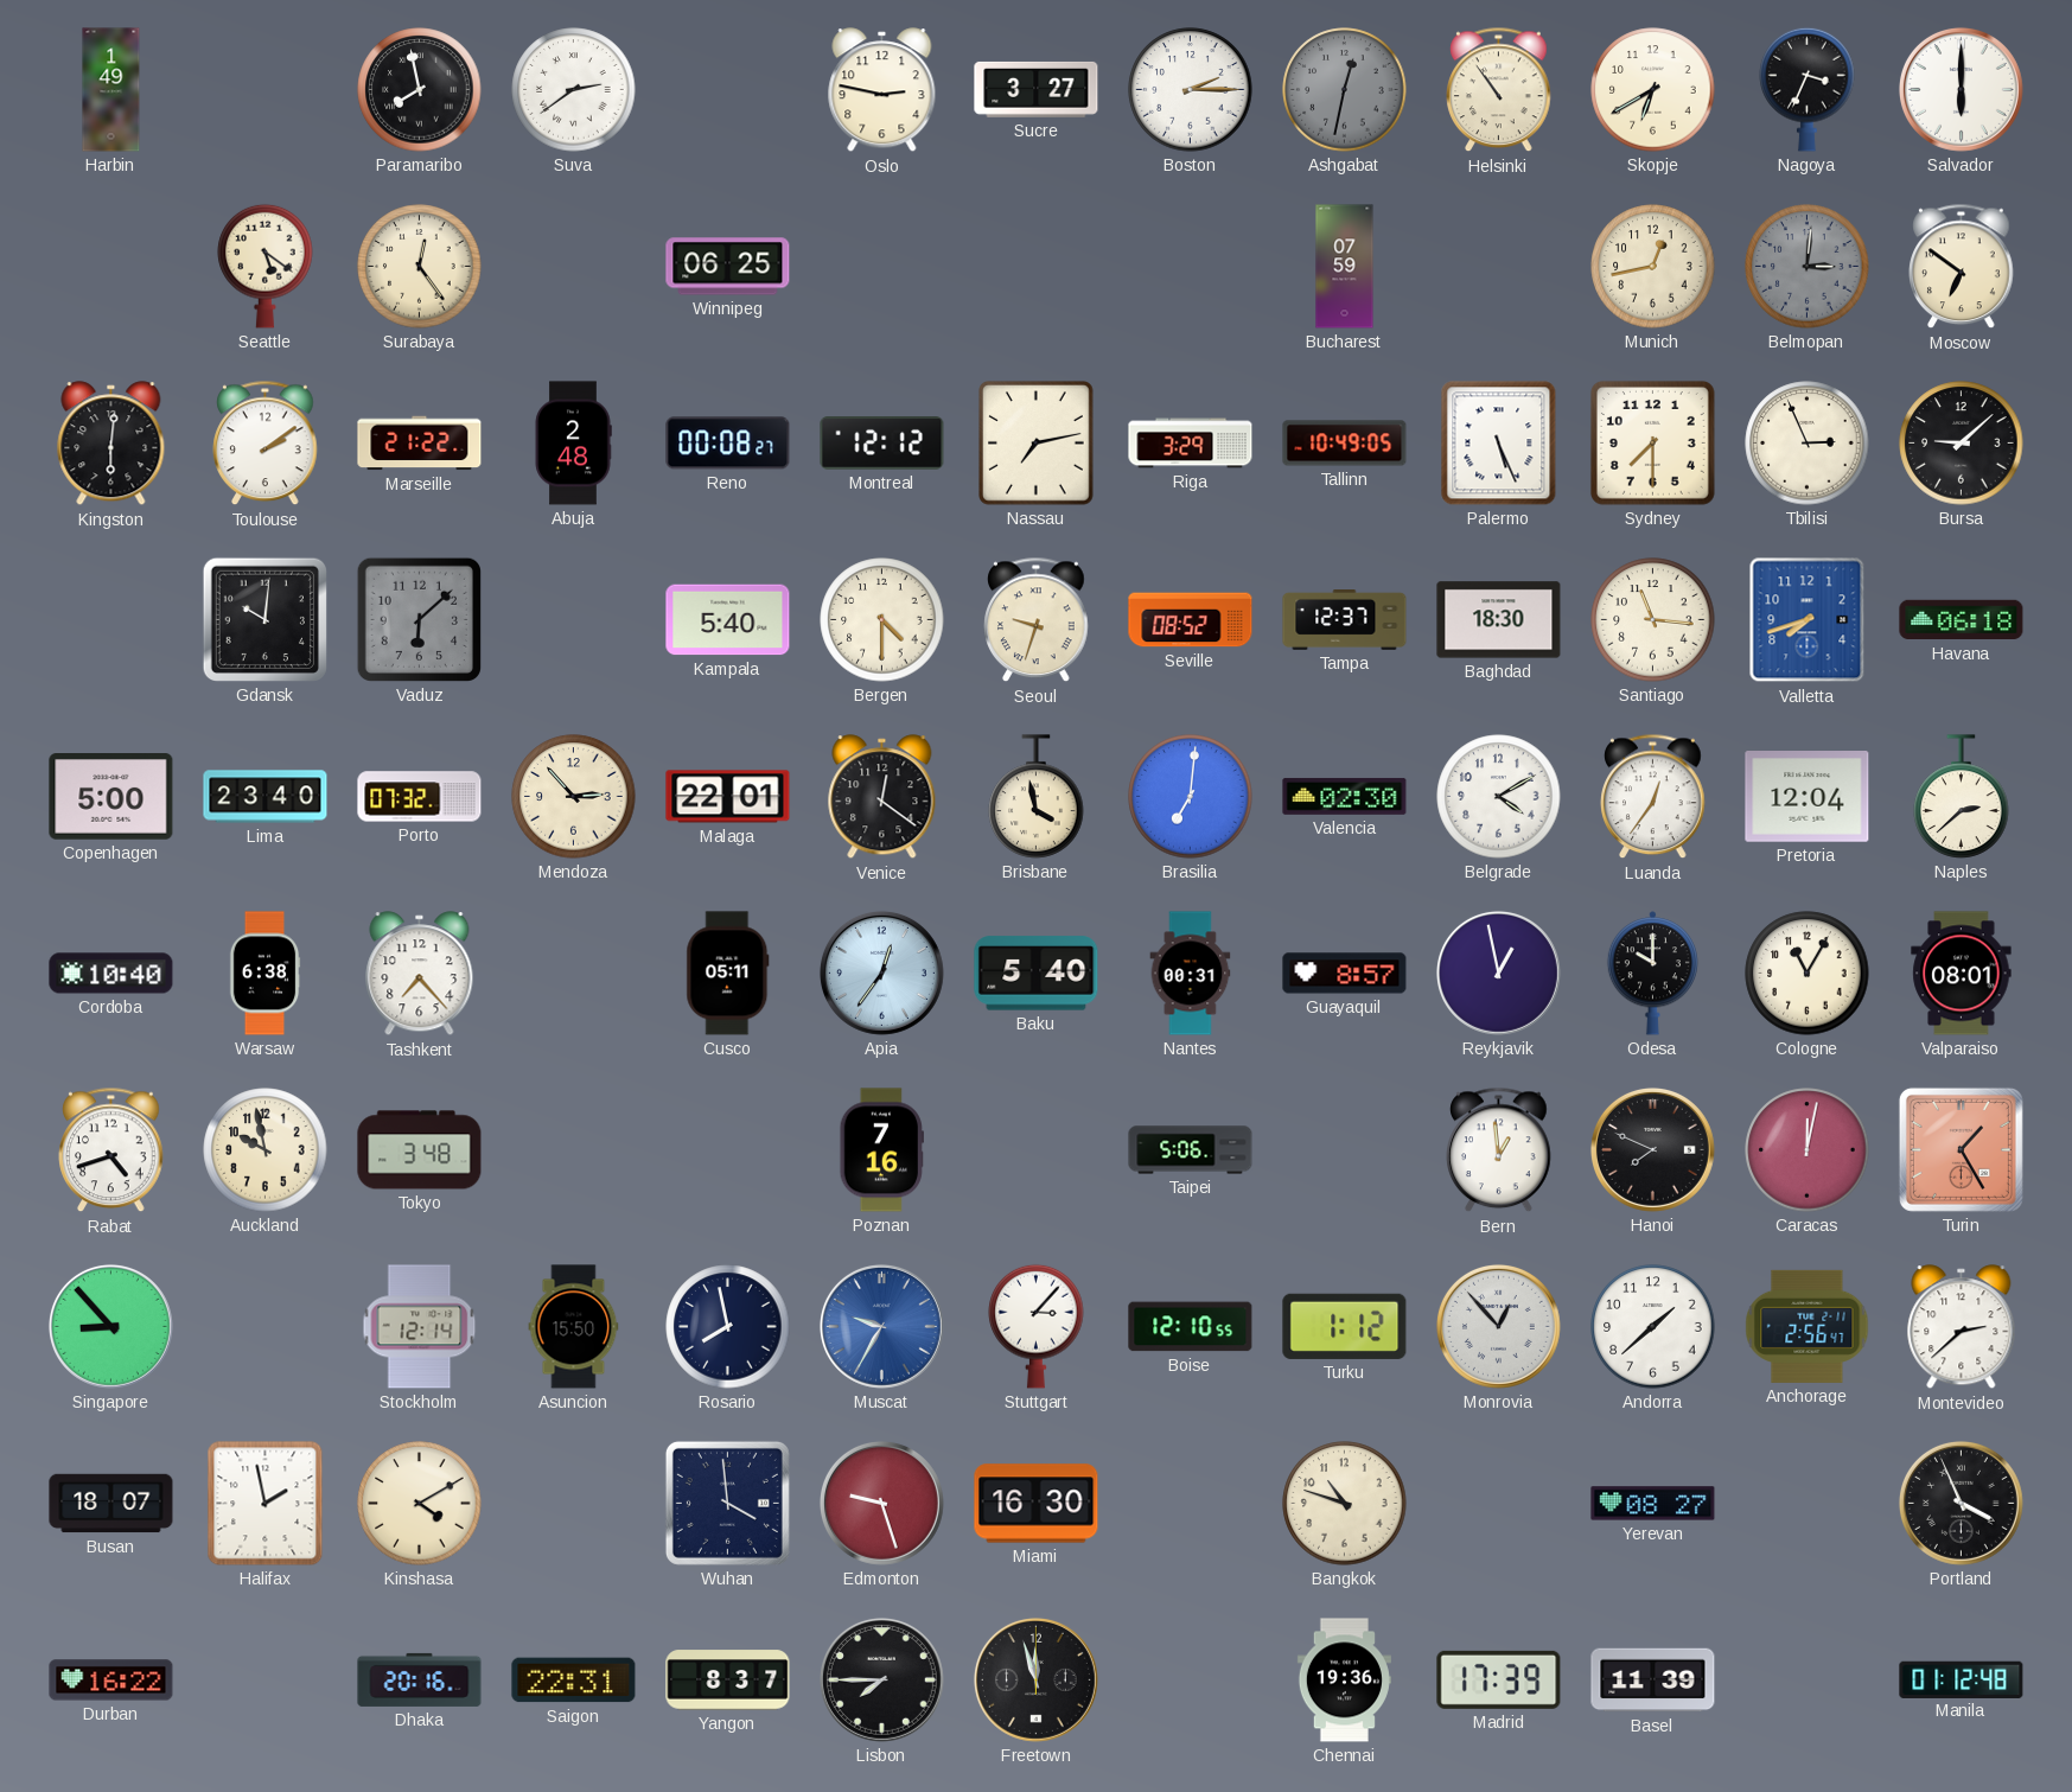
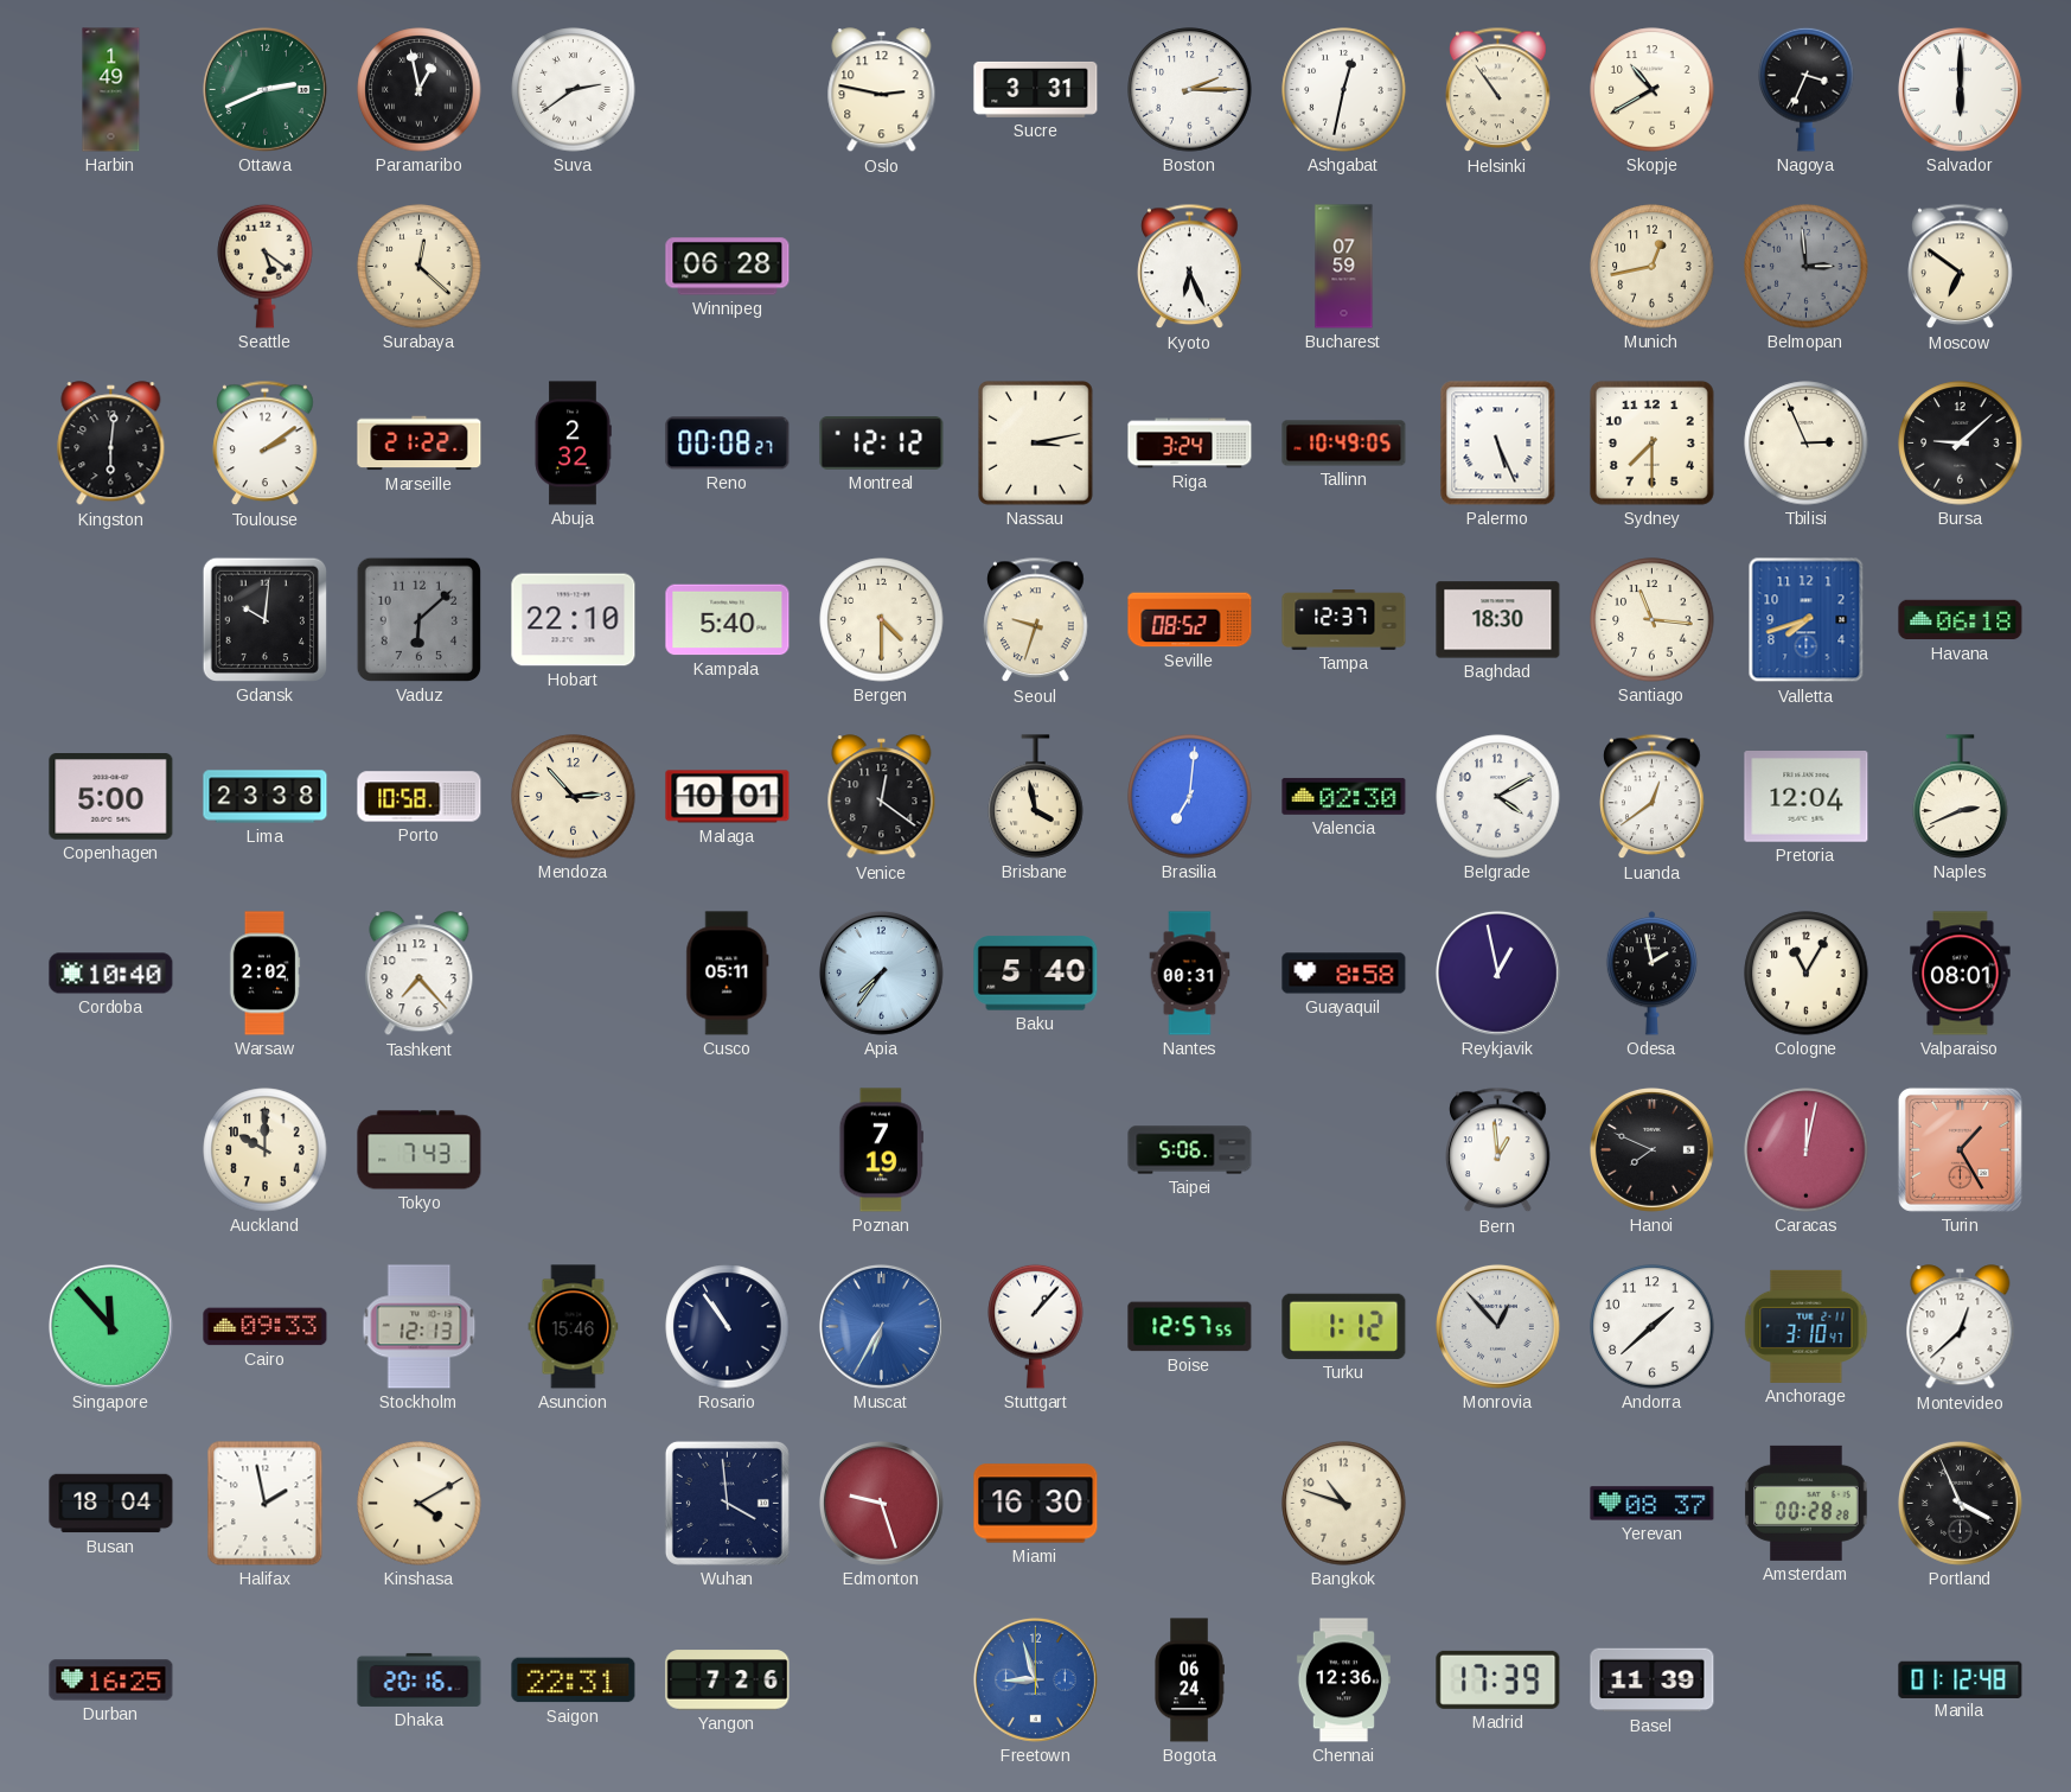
Ottawa: none -> 2:41
Paramaribo: 7:58 -> 12:58
Sucre: 3:27 -> 3:31
Ashgabat dial: grey -> white
Skopje: 6:40 -> 10:40
Surabaya: 12:24 -> 12:22
Winnipeg: 06:25 -> 06:28
Kyoto: none -> 6:26
Belmopan: 3:01 -> 2:59
Abuja: 2:48 -> 2:32
Nassau: 7:13 -> 3:13
Riga: 3:29 -> 3:24
Hobart: none -> 22:10
Lima: 23:40 -> 23:38
Porto: 07:32 -> 10:58
Malaga: 22:01 -> 10:01
Luanda: 12:36 -> 12:39
Naples: 2:38 -> 2:41
Warsaw: 6:38 -> 2:02
Apia: 12:36 -> 7:36
Guayaquil: 8:57 -> 8:58
Odesa: 10:00 -> 1:58
Rabat: 4:42 -> none
Auckland: 9:58 -> 10:00
Tokyo: 3:48 -> 7:43
Poznan: 7:16 -> 7:19
Singapore: 8:53 -> 11:53
Cairo: none -> 09:33
Stockholm: 12:14 -> 12:13
Asuncion: 15:50 -> 15:46
Rosario: 7:58 -> 10:54
Muscat: 9:35 -> 6:35
Stuttgart: 3:07 -> 1:07
Boise: 12:10 -> 12:57
Anchorage: 2:56 -> 3:10
Montevideo: 2:38 -> 12:38
Busan: 18:07 -> 18:04
Yerevan: 08:27 -> 08:37
Amsterdam: none -> 00:28
Durban: 16:22 -> 16:25
Yangon: 8:37 -> 7:26
Lisbon: 7:45 -> none
Freetown: 11:57 -> 8:57
Freetown dial: black -> blue
Bogota: none -> 06:24
Chennai: 19:36 -> 12:36
